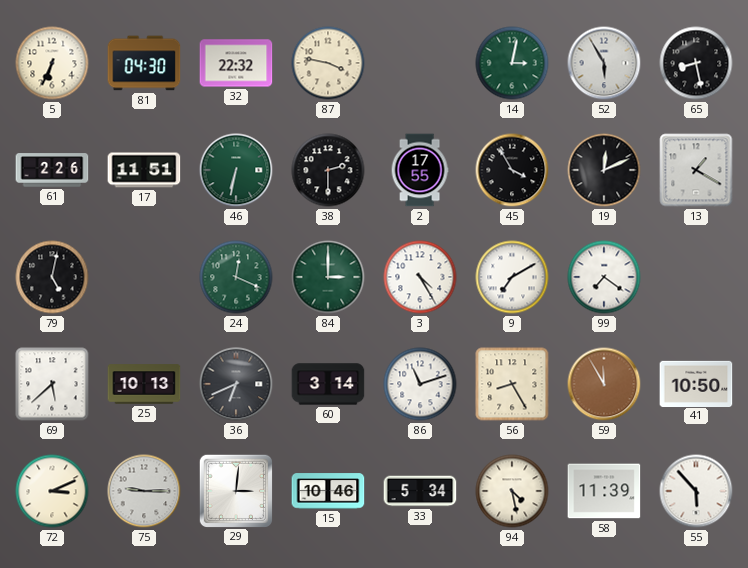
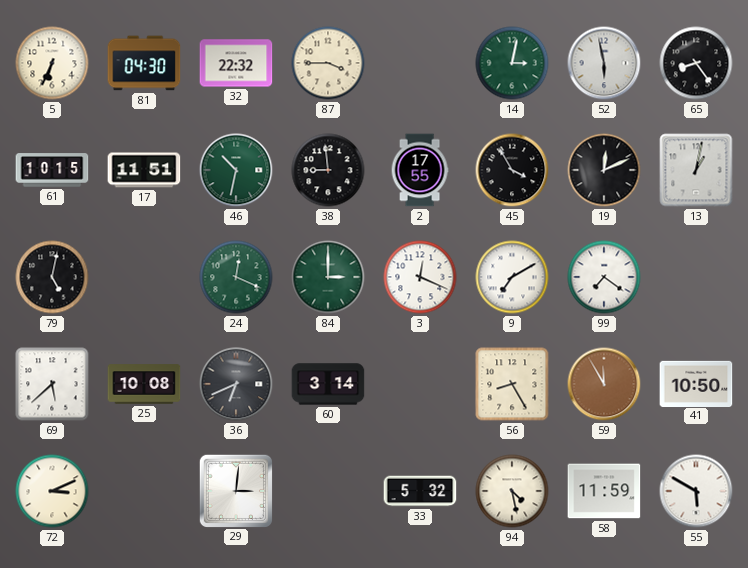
87: 3:47 -> 3:45
52: 5:55 -> 5:58
65: 8:28 -> 8:24
61: 2:26 -> 10:15
46: 6:32 -> 10:32
38: 2:30 -> 8:59
13: 1:20 -> 1:02
3: 4:25 -> 12:19
25: 10:13 -> 10:08
86: 11:12 -> none
75: 9:15 -> none
15: 10:46 -> none
33: 5:34 -> 5:32
58: 11:39 -> 11:59
55: 5:53 -> 5:50
